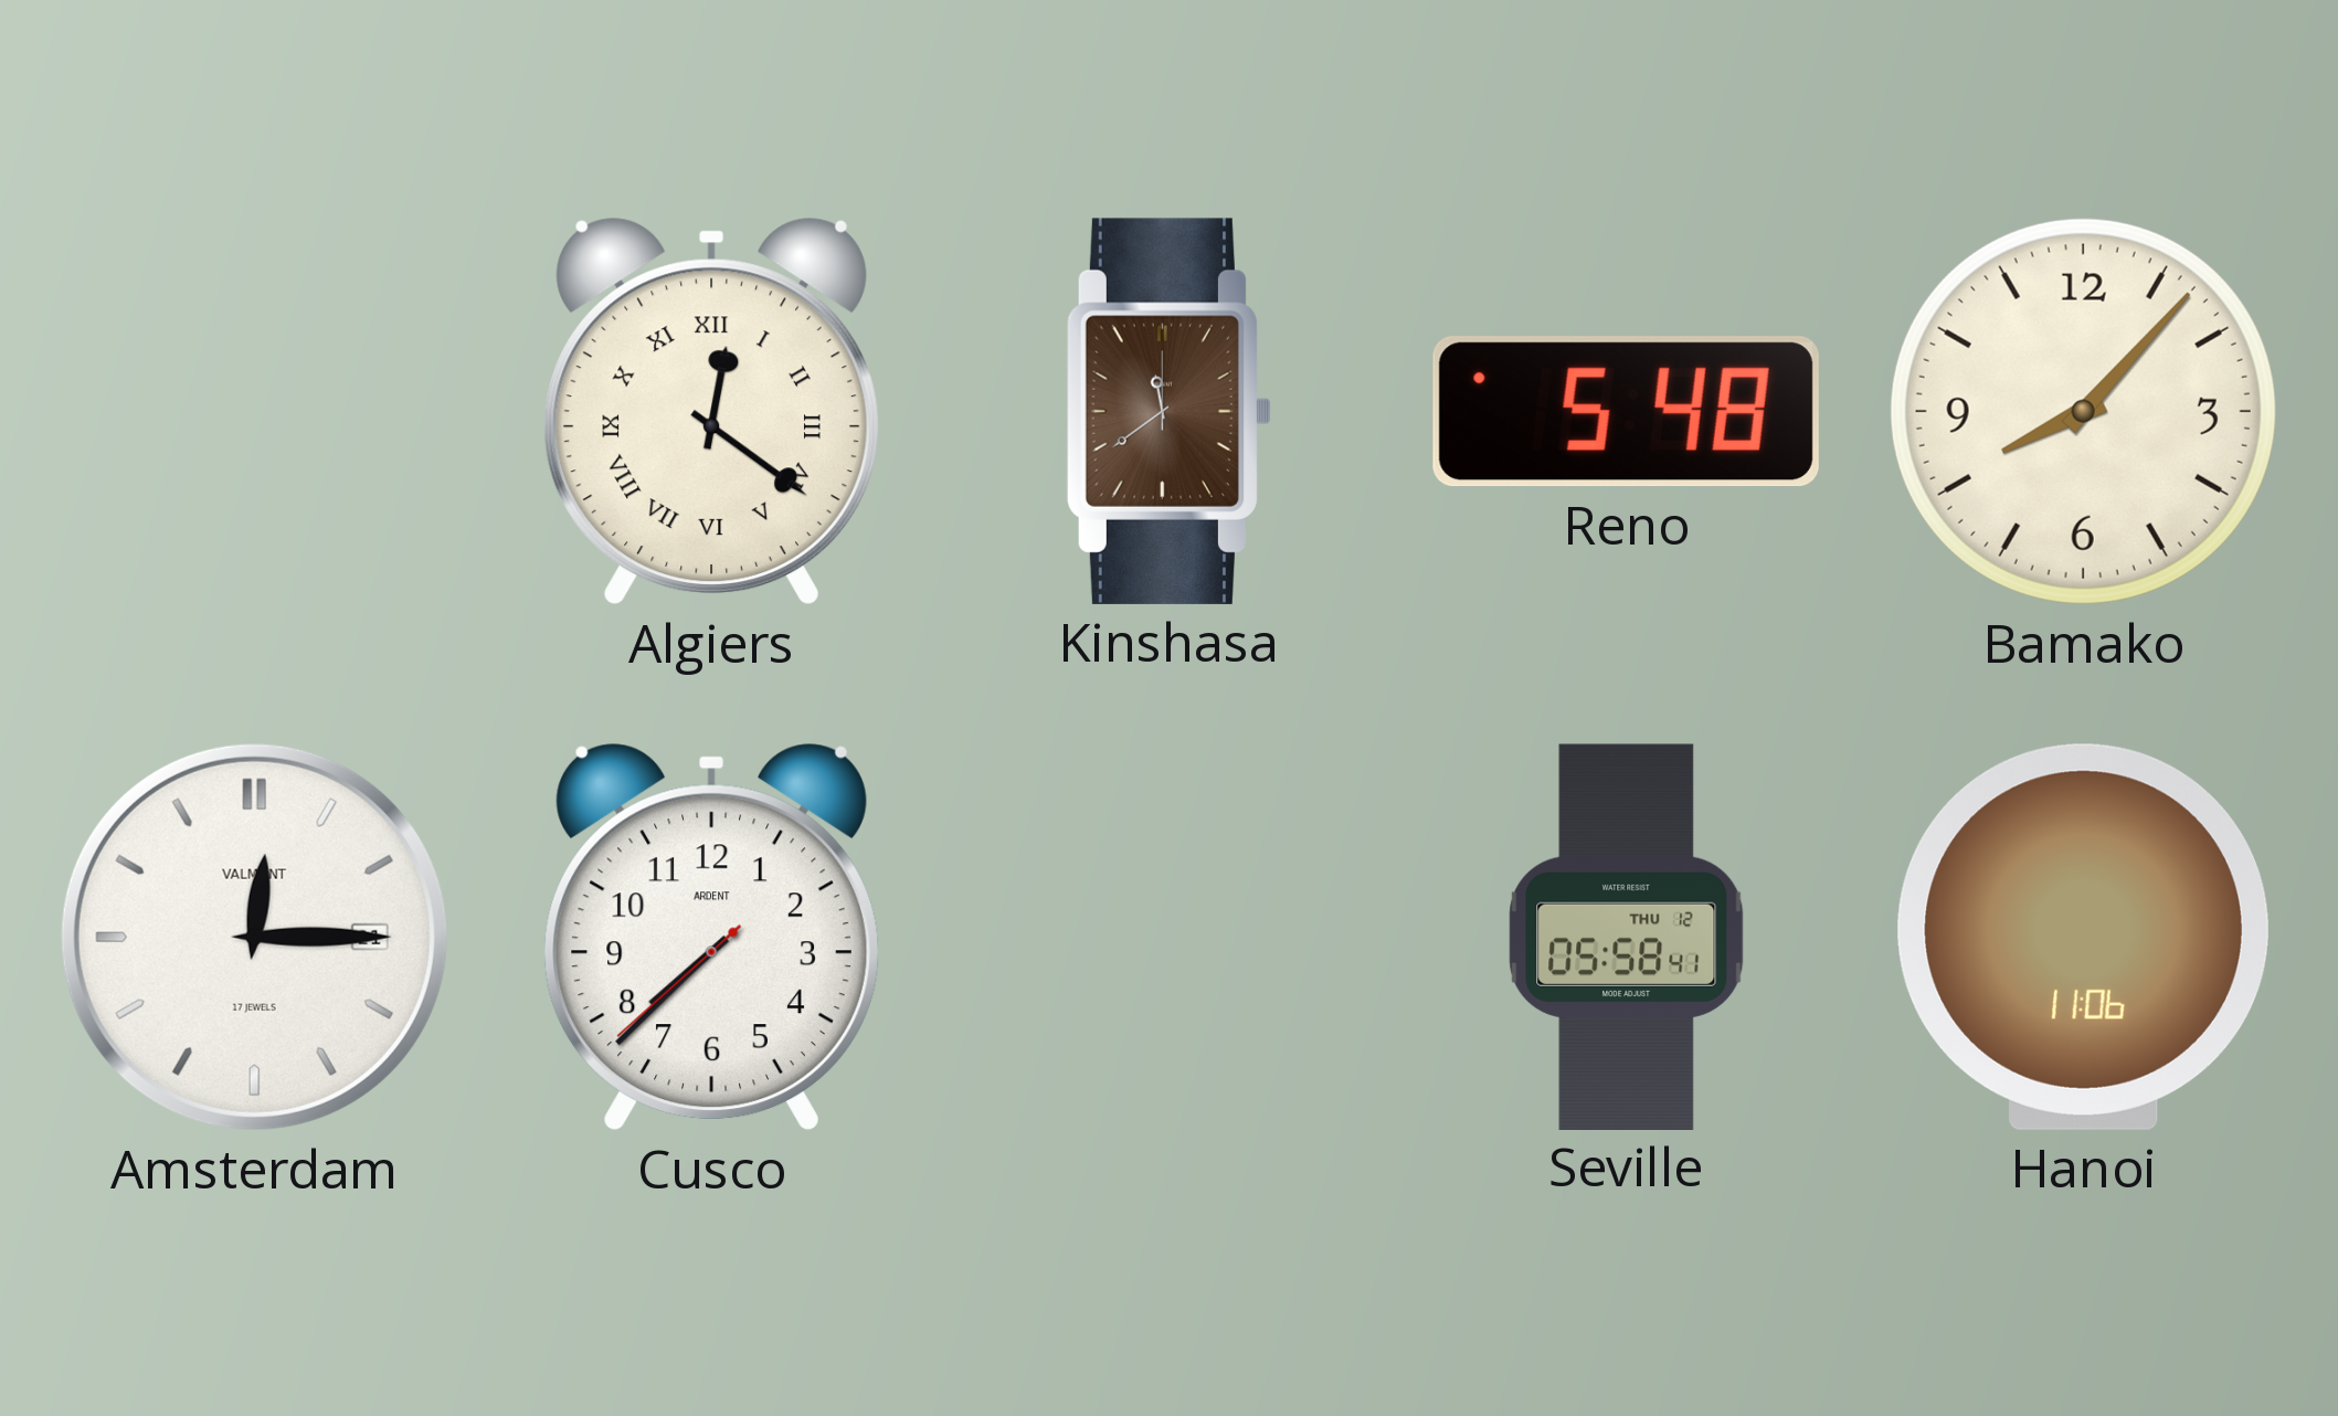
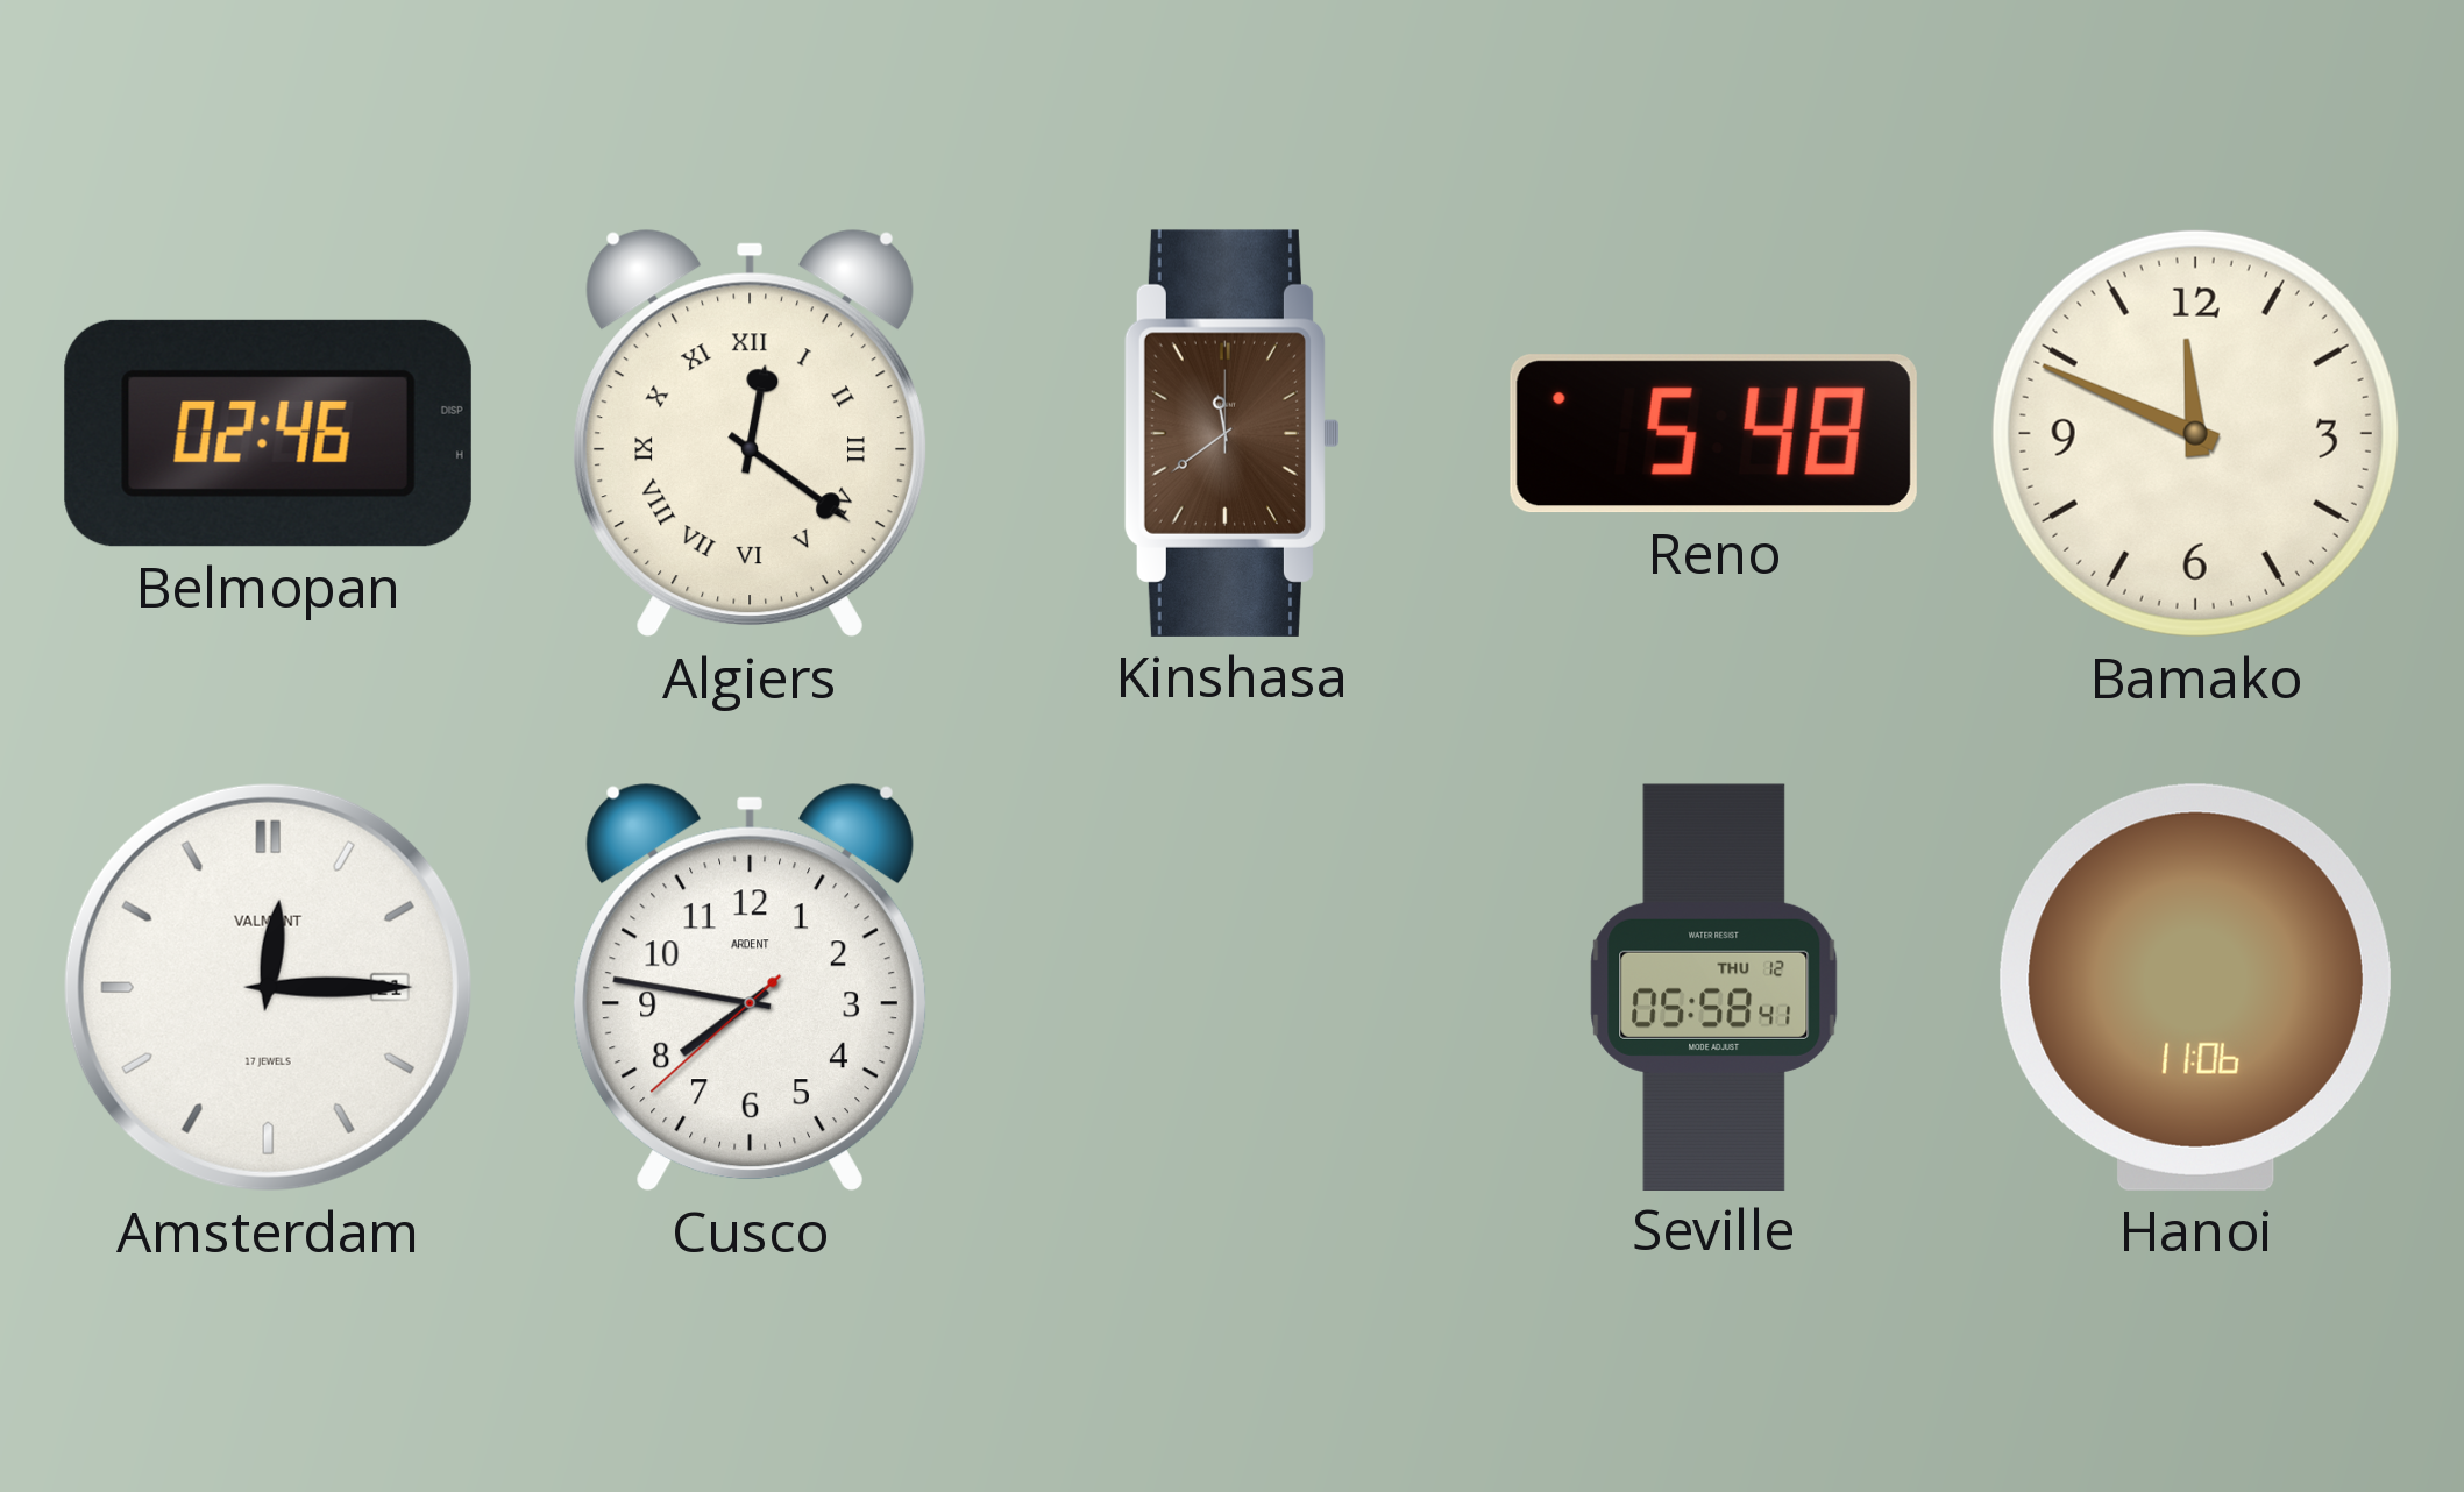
Belmopan: none -> 02:46
Bamako: 8:07 -> 11:49
Cusco: 7:37 -> 7:46
